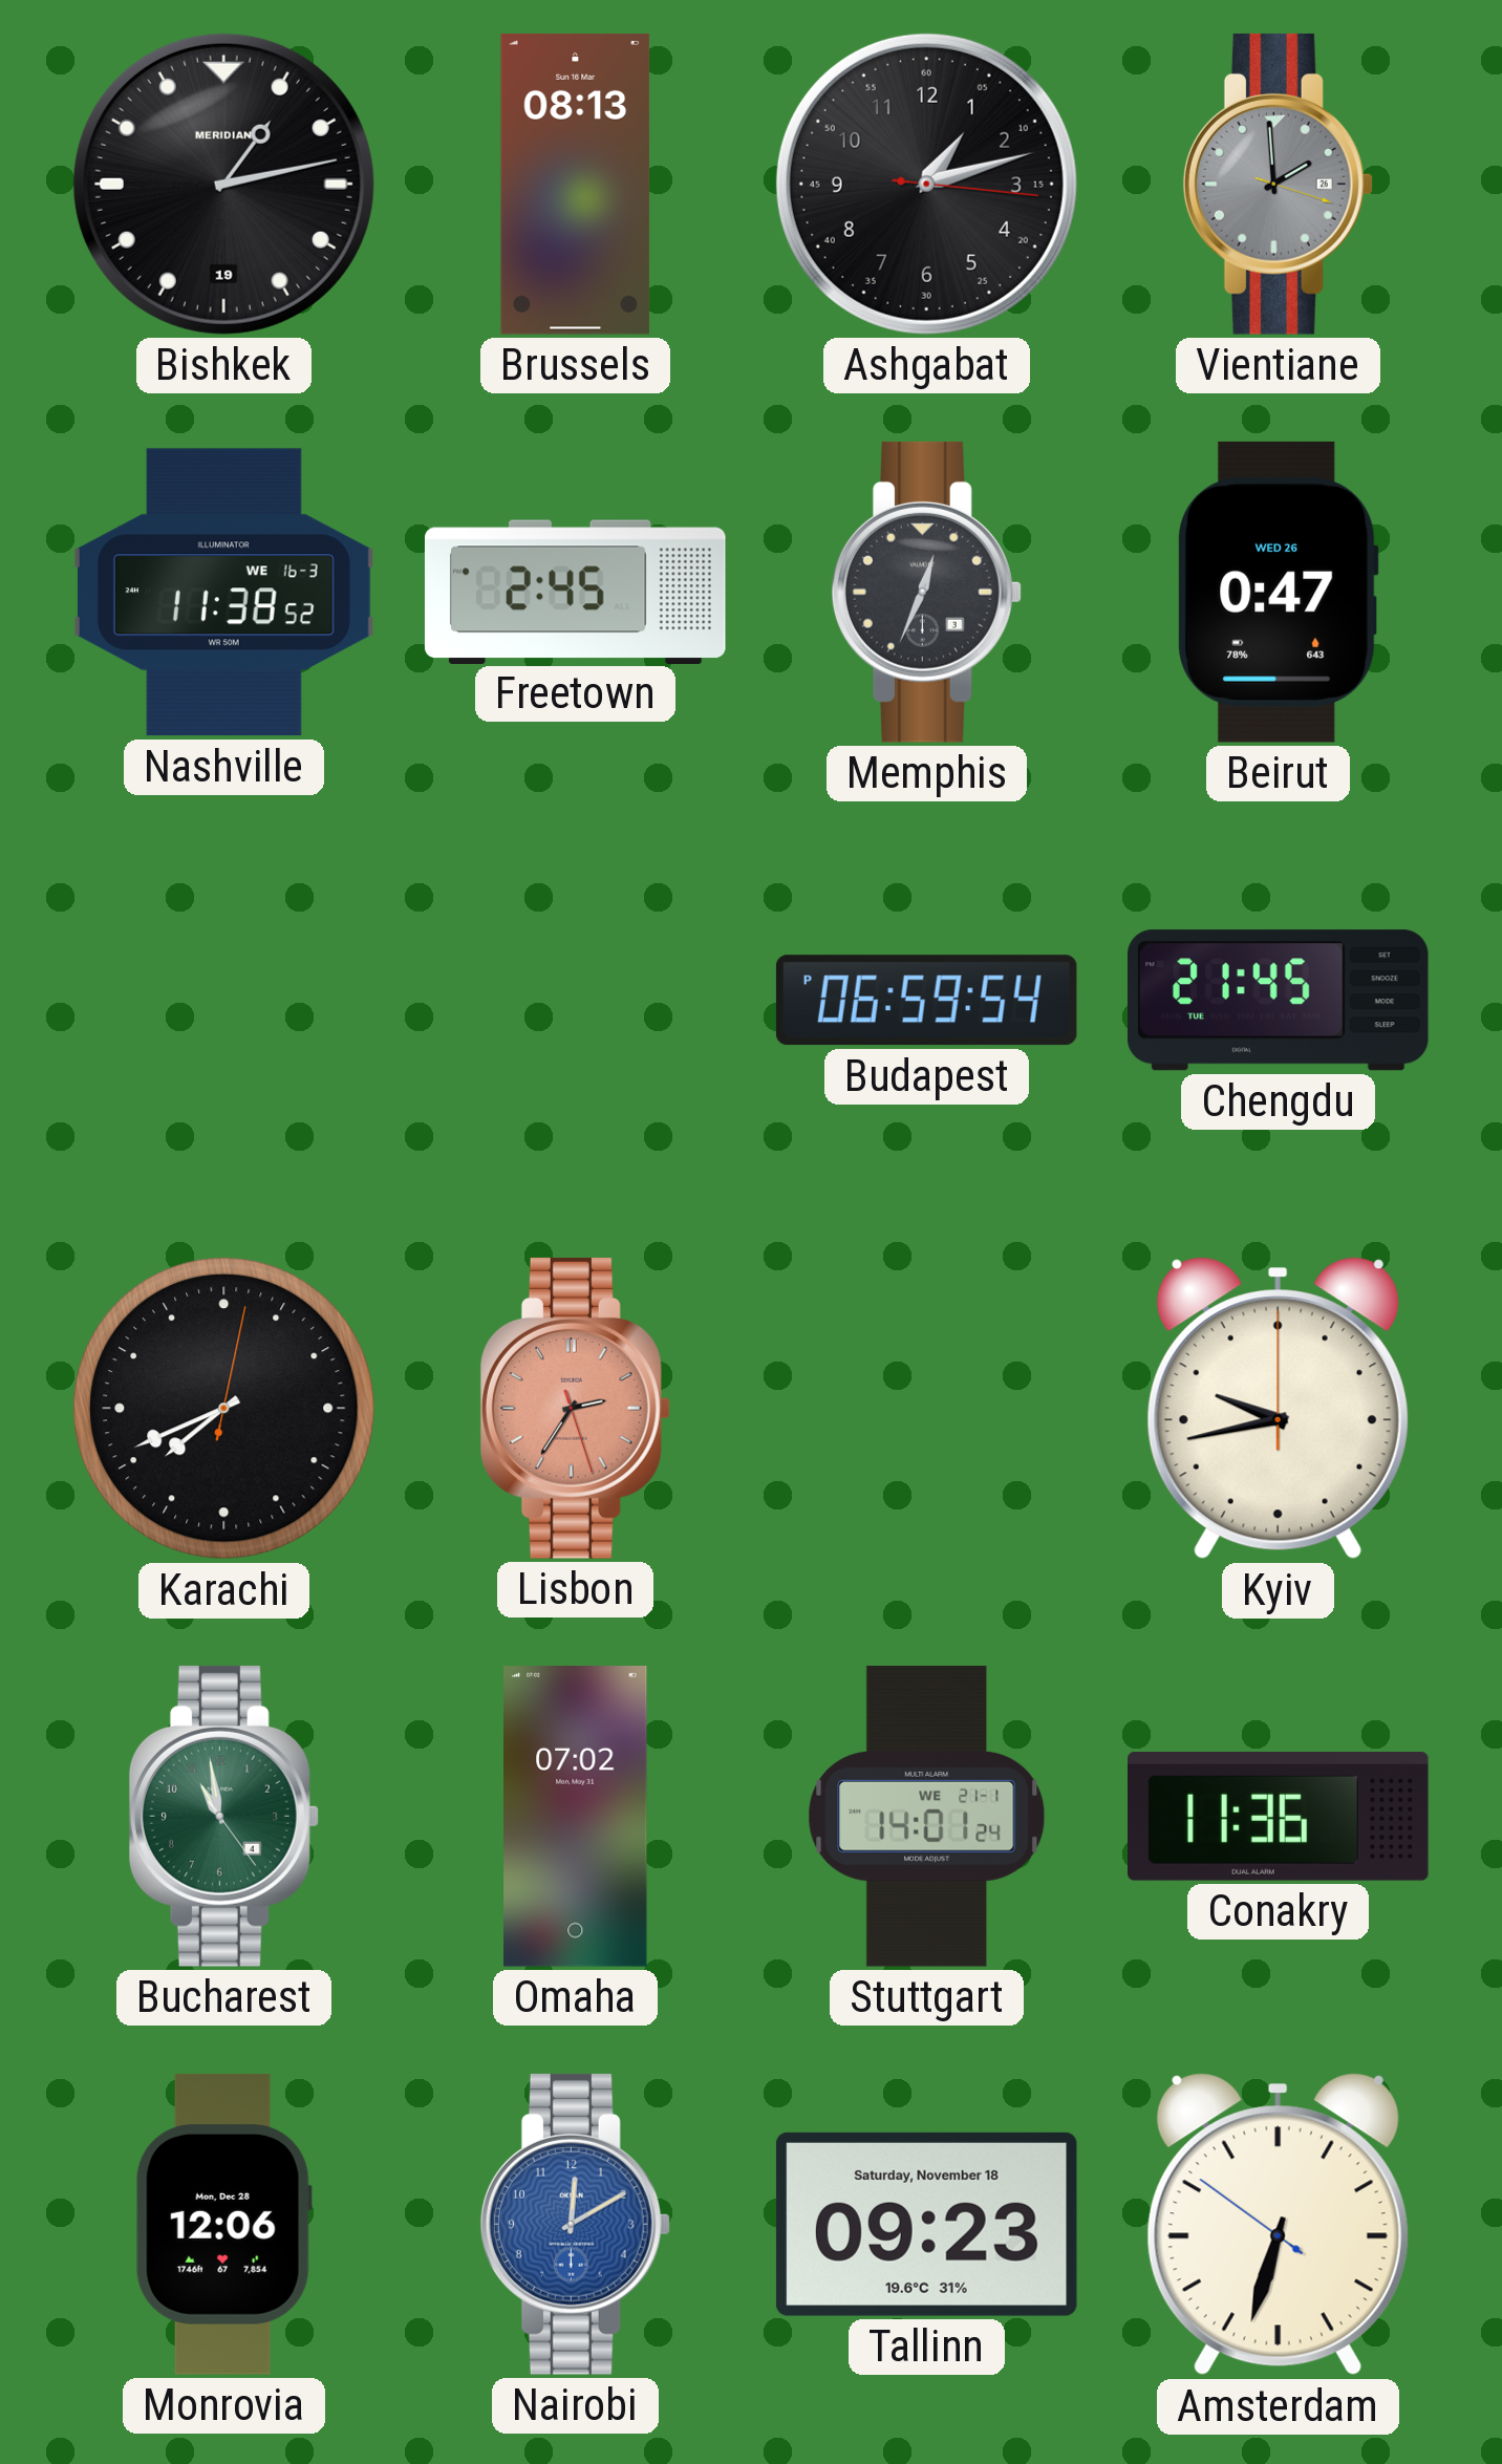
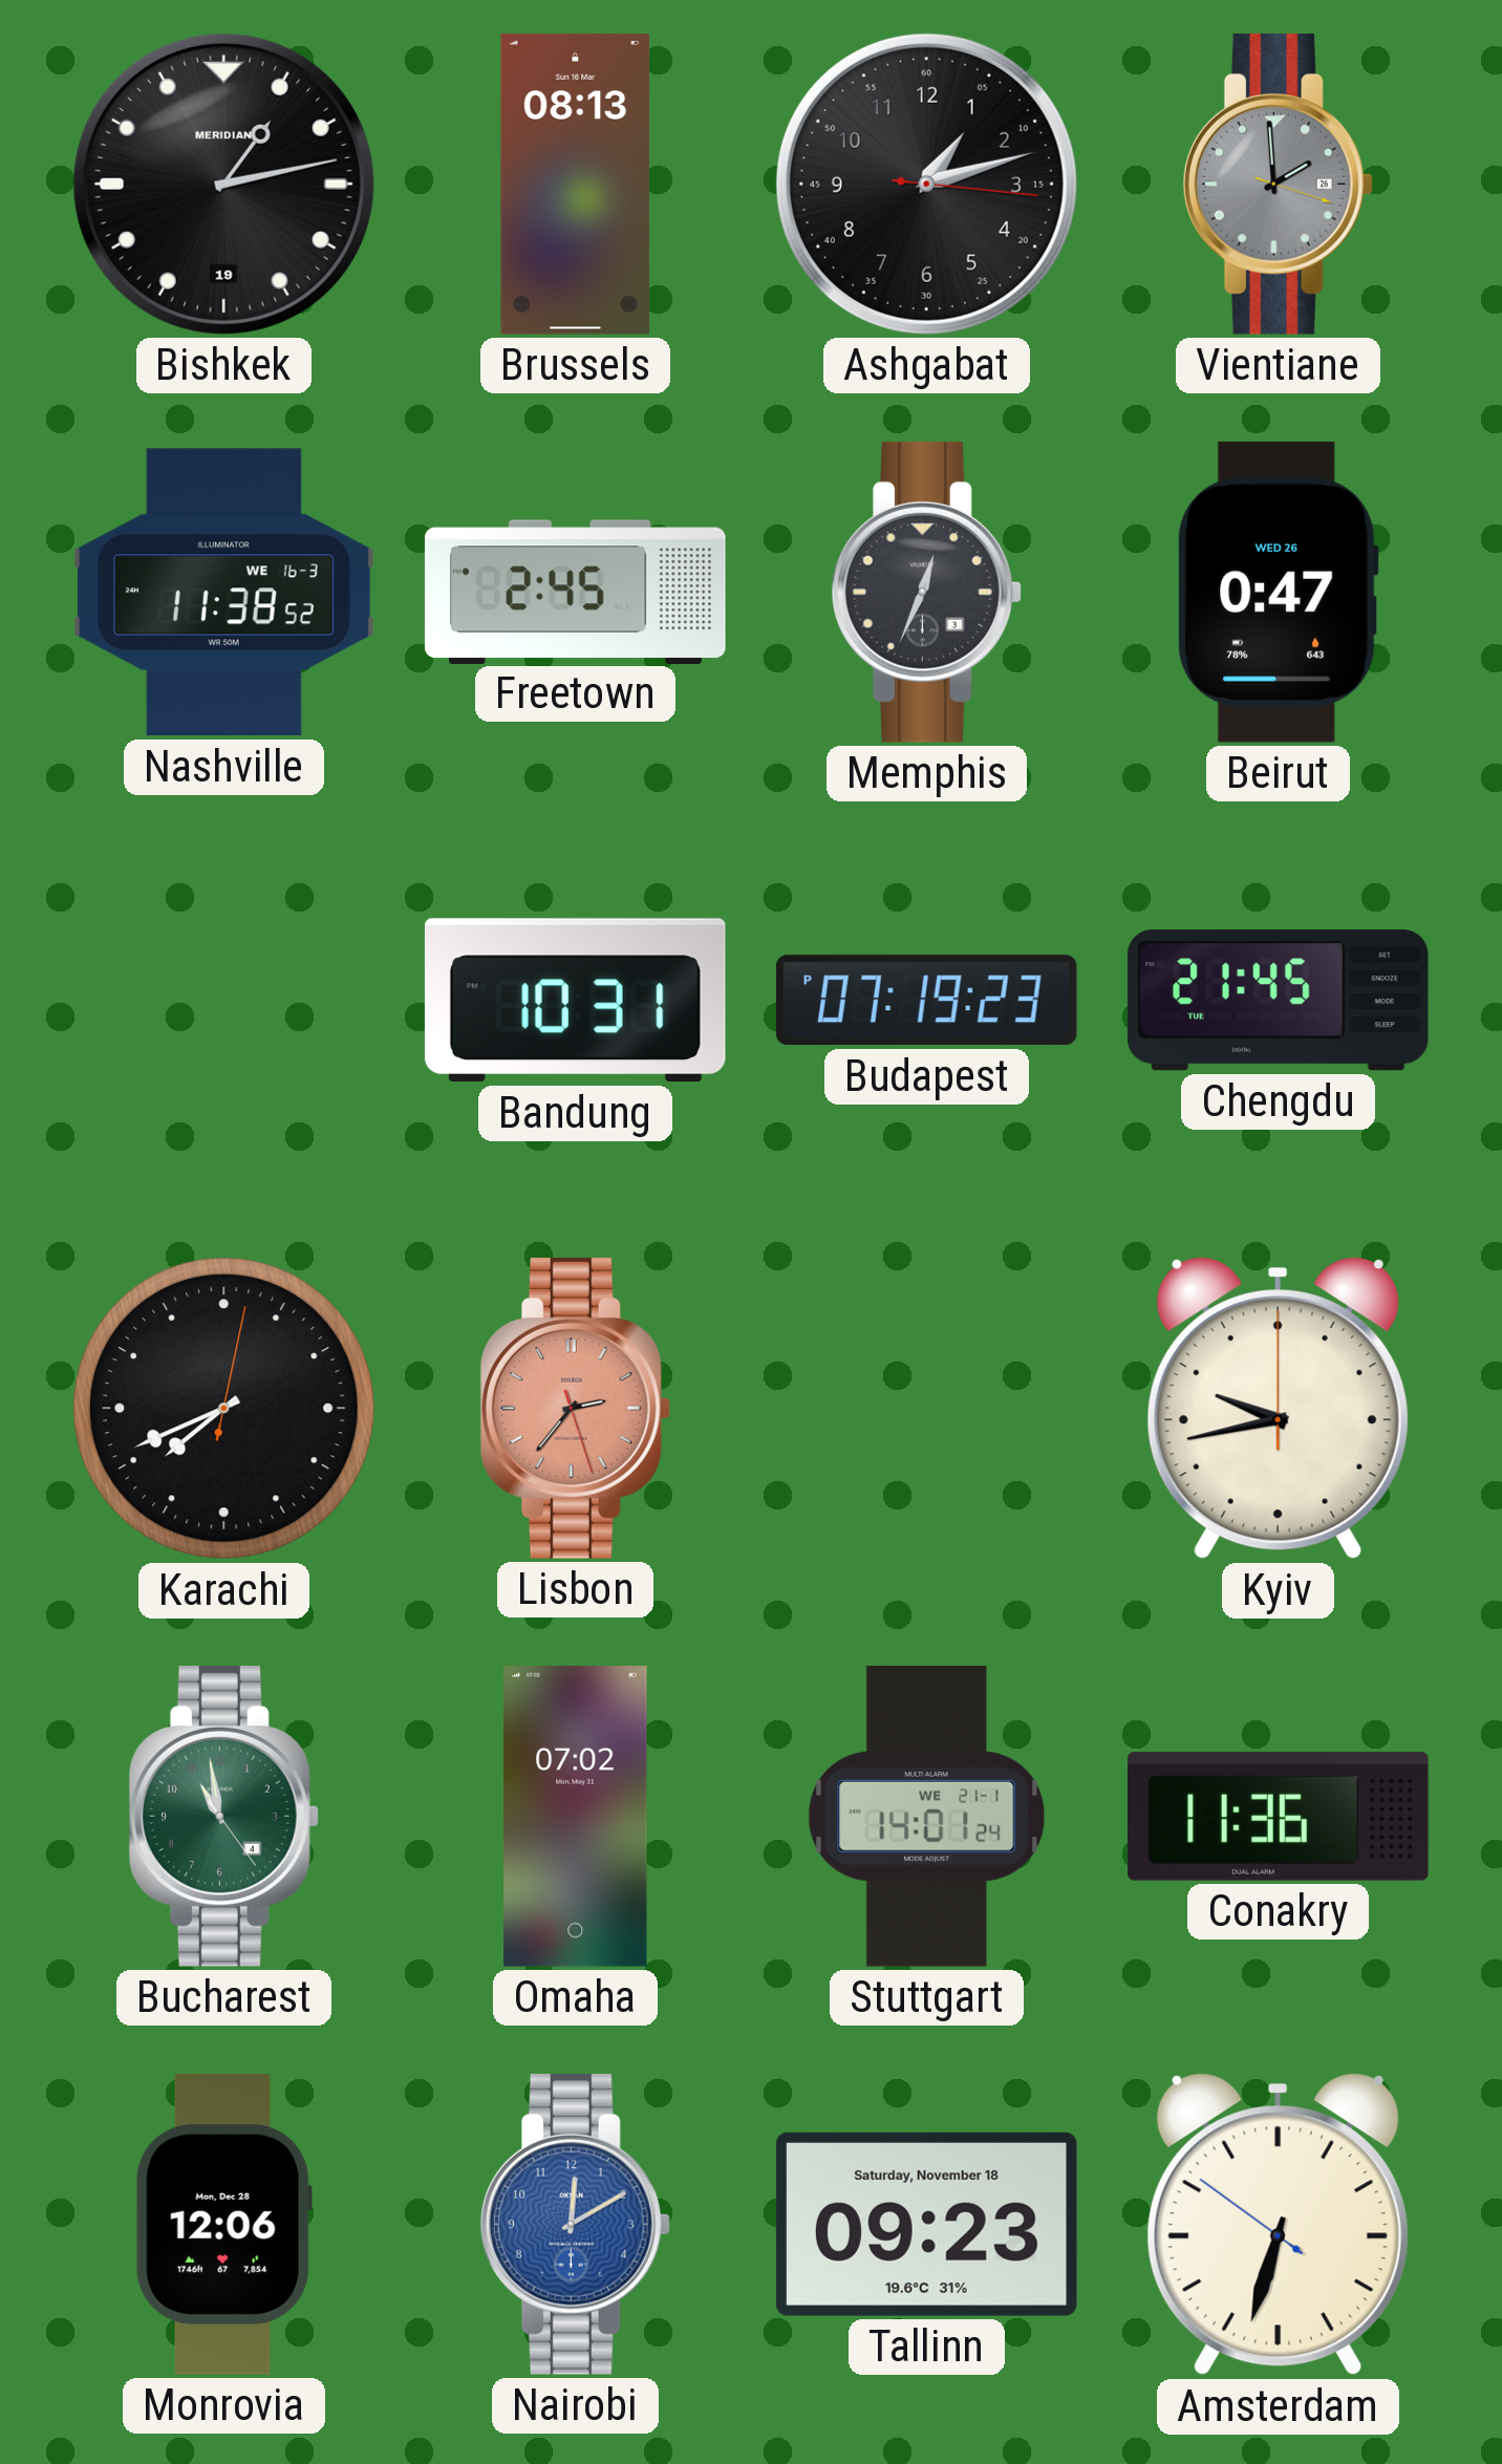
Bandung: none -> 10:31
Budapest: 06:59 -> 07:19
Lisbon: 2:35 -> 2:36
